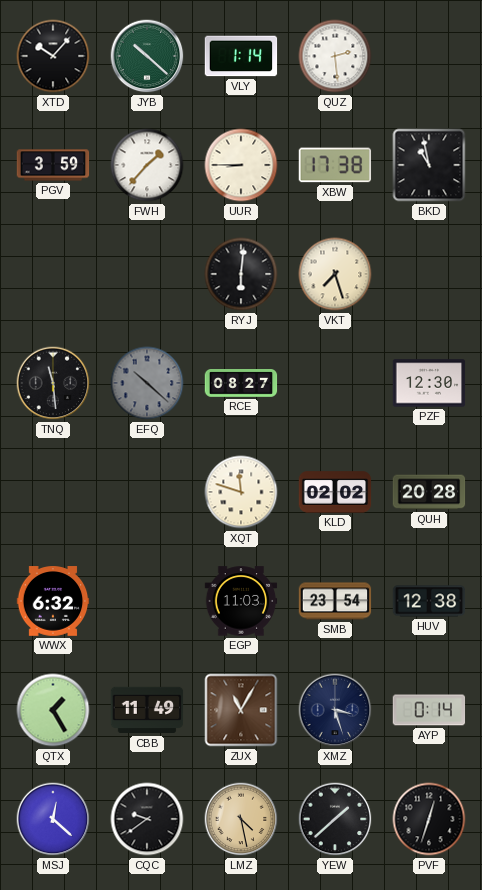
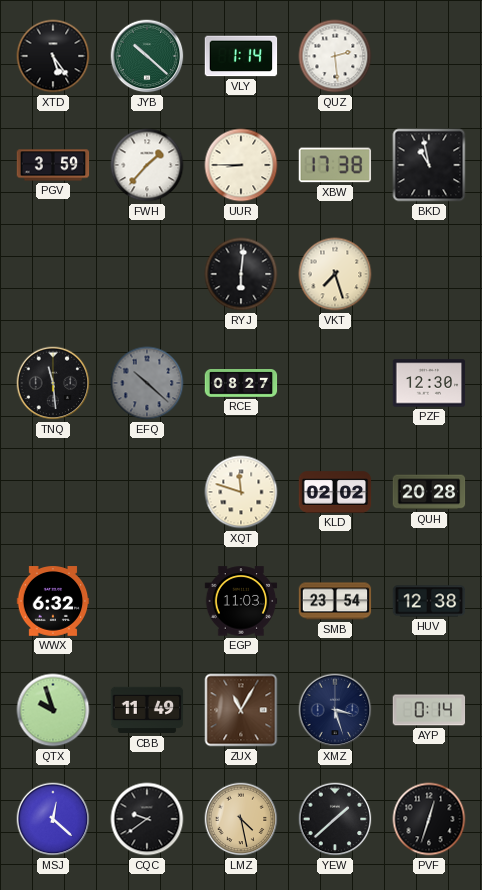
XTD: 10:07 -> 5:24
QTX: 1:25 -> 9:57
